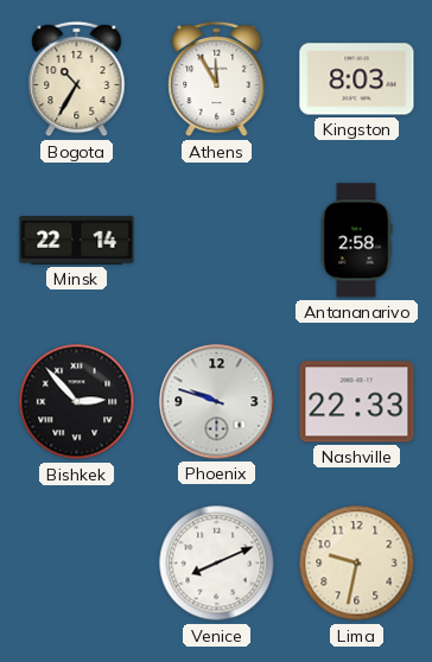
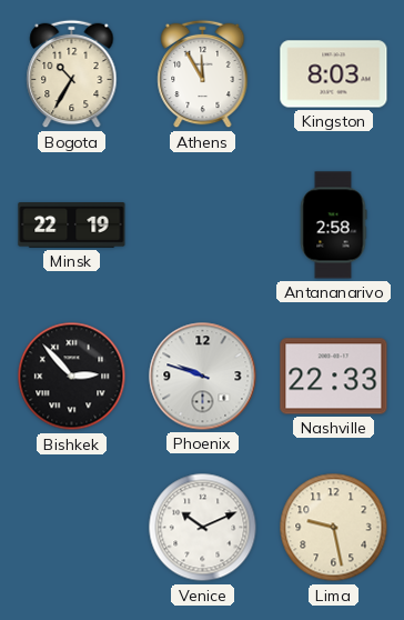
Minsk: 22:14 -> 22:19
Venice: 8:11 -> 10:11
Lima: 9:32 -> 9:28
